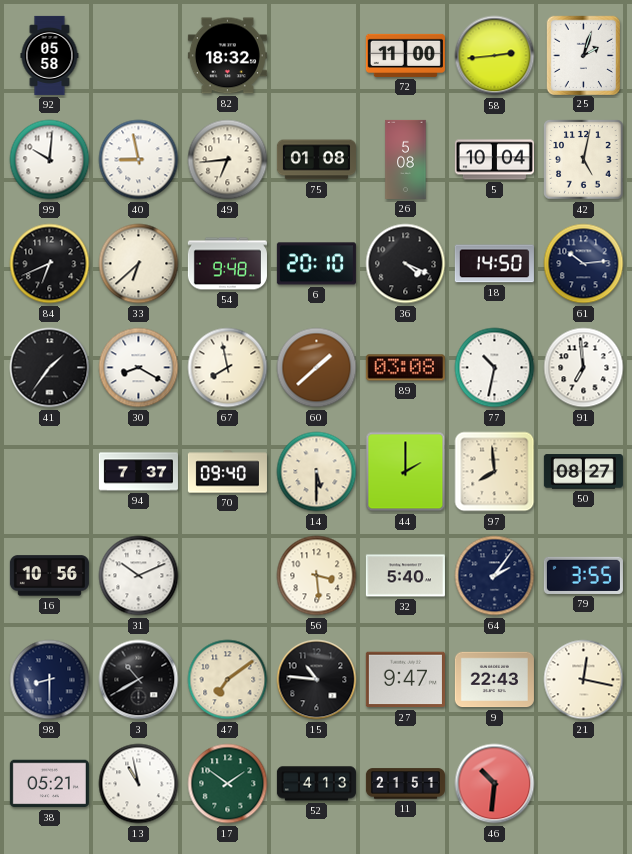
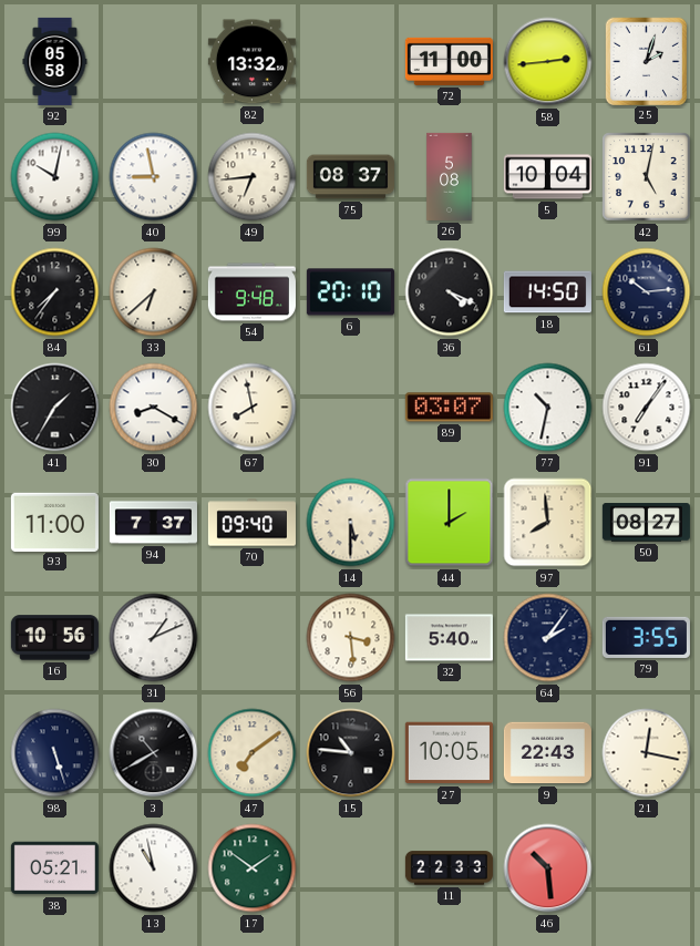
82: 18:32 -> 13:32
99: 10:01 -> 10:02
75: 01:08 -> 08:37
84: 6:41 -> 7:36
41: 1:36 -> 1:35
60: 1:38 -> none
89: 03:08 -> 03:07
91: 6:59 -> 7:06
93: none -> 11:00
31: 10:11 -> 1:11
98: 8:30 -> 5:27
27: 9:47 -> 10:05
52: 4:13 -> none
11: 21:51 -> 22:33
46: 10:31 -> 10:29
